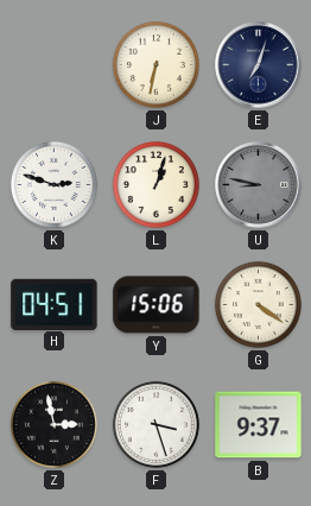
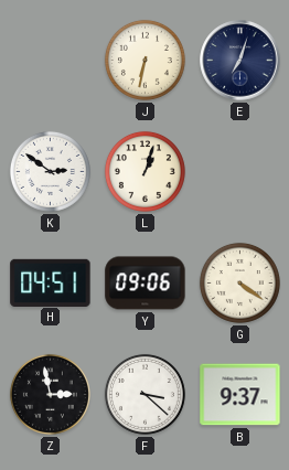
K: 2:48 -> 2:51
U: 8:47 -> none
Y: 15:06 -> 09:06
F: 3:27 -> 3:22
